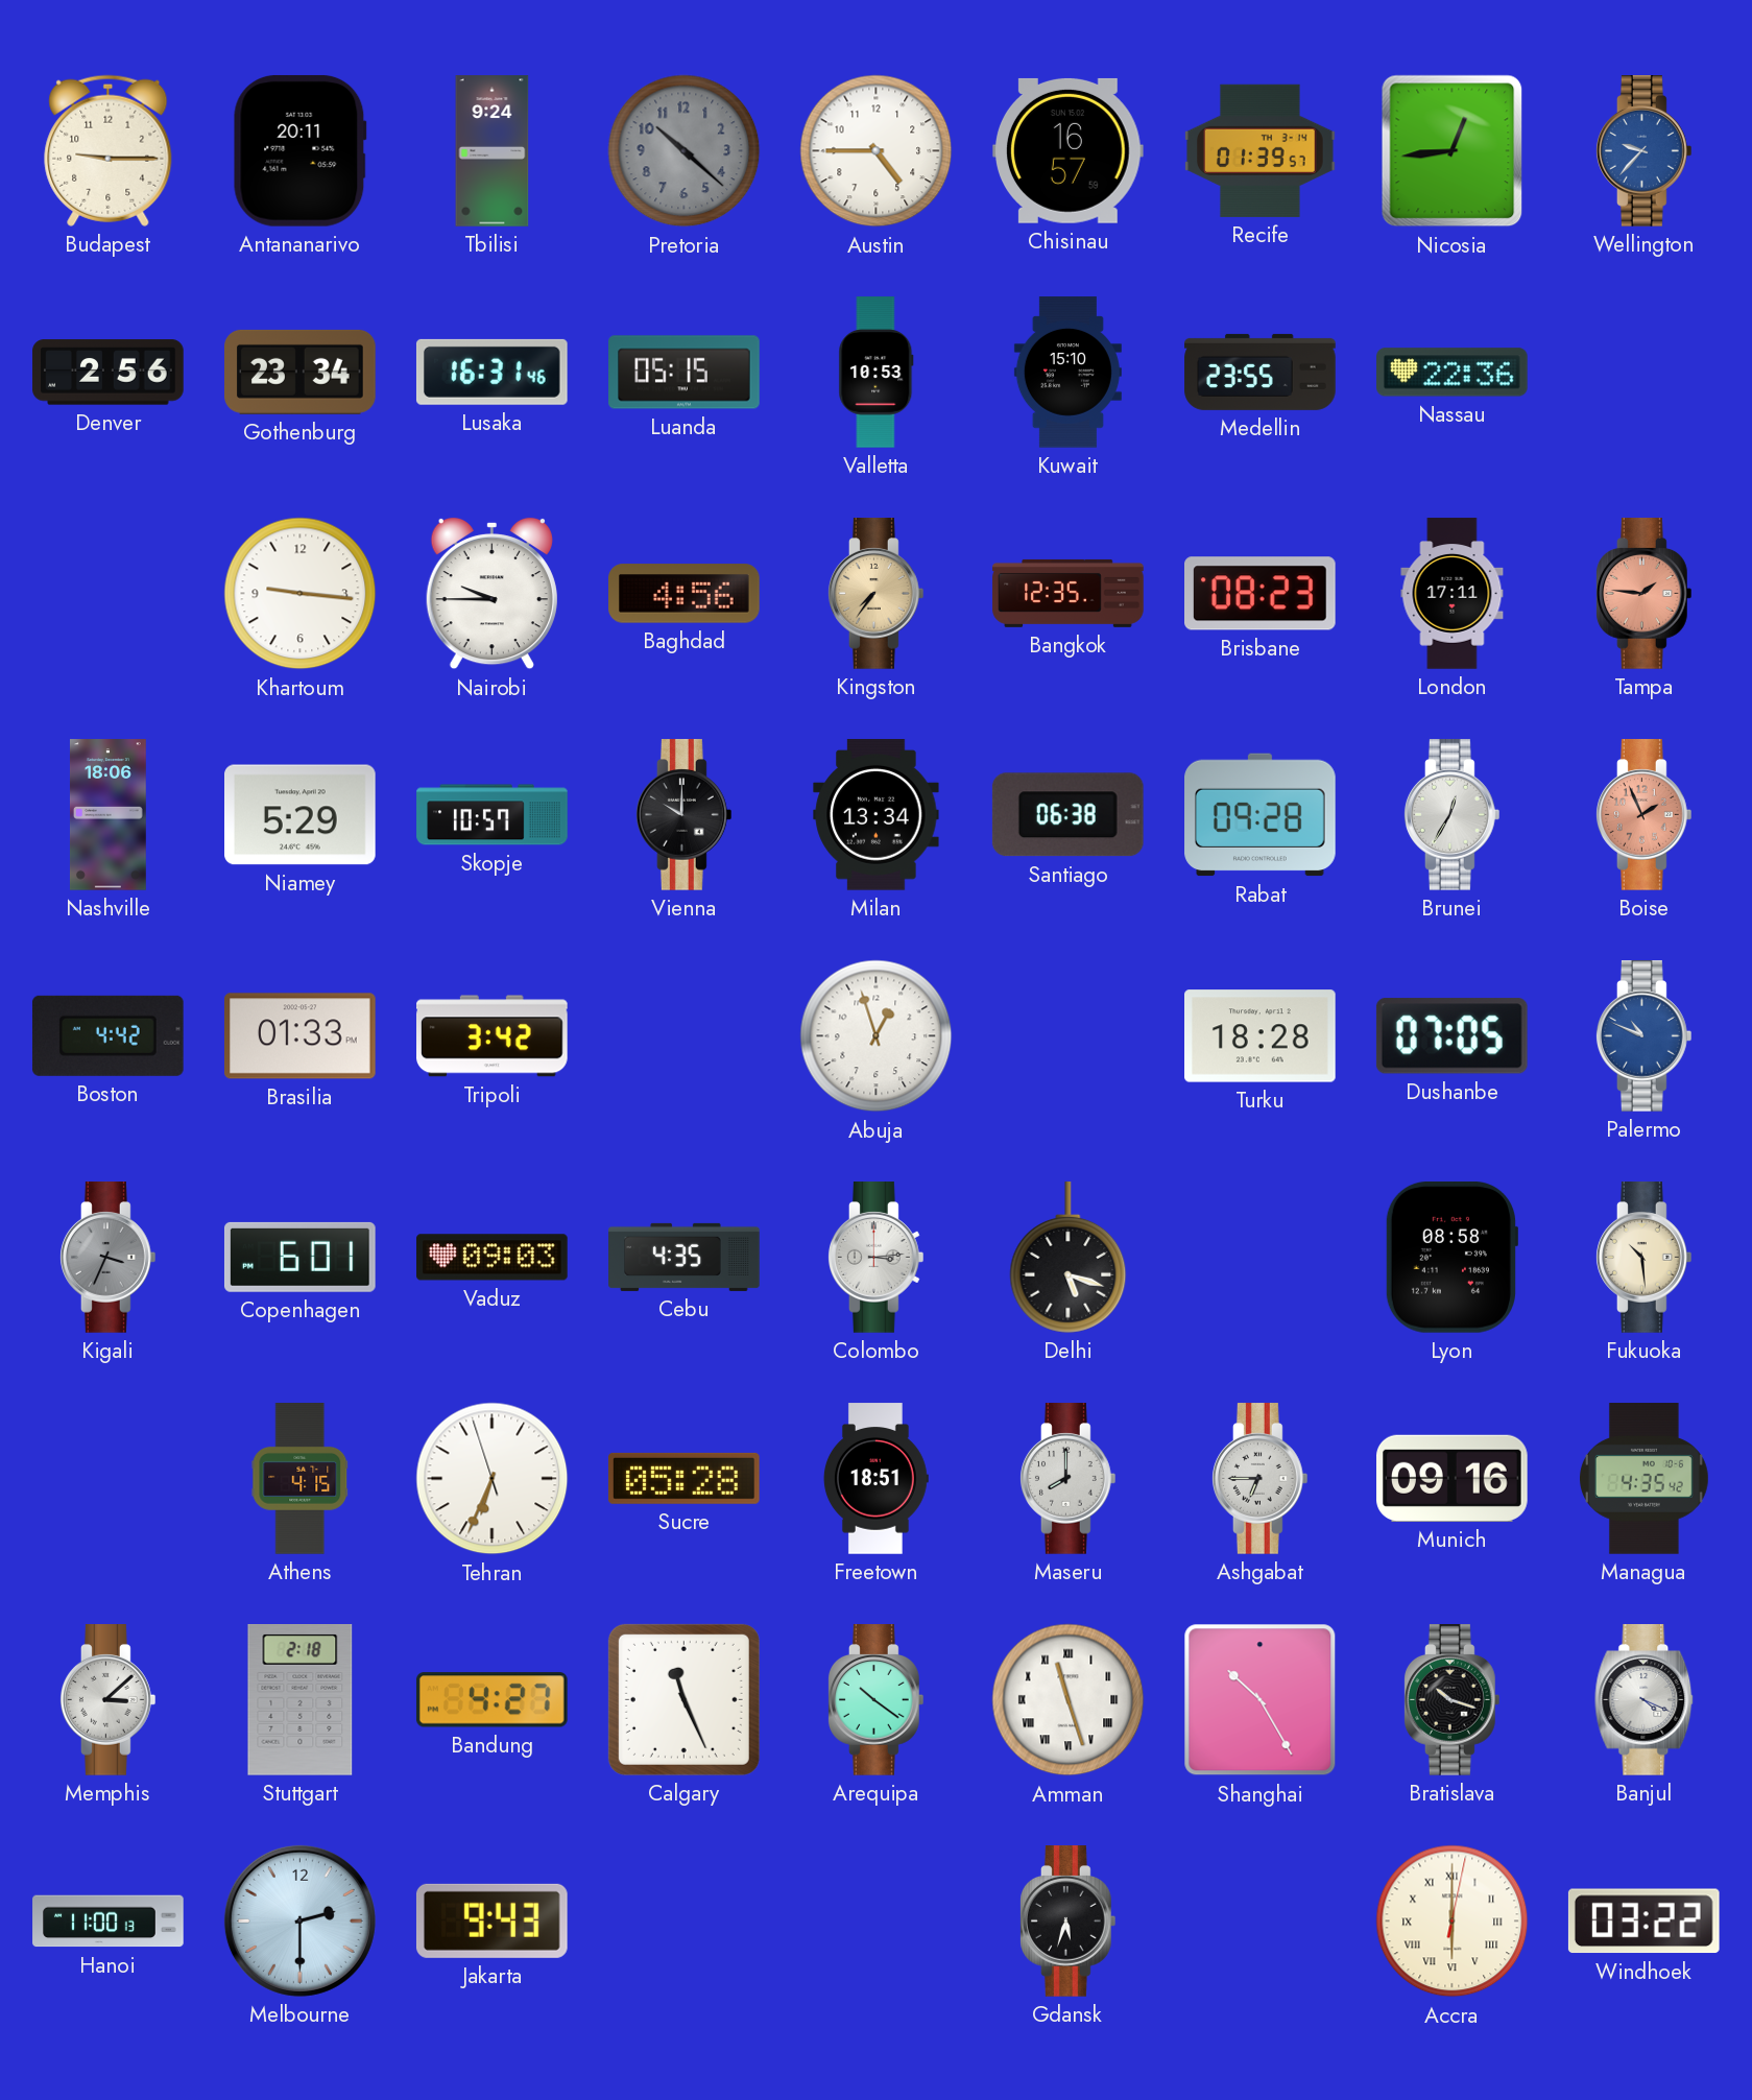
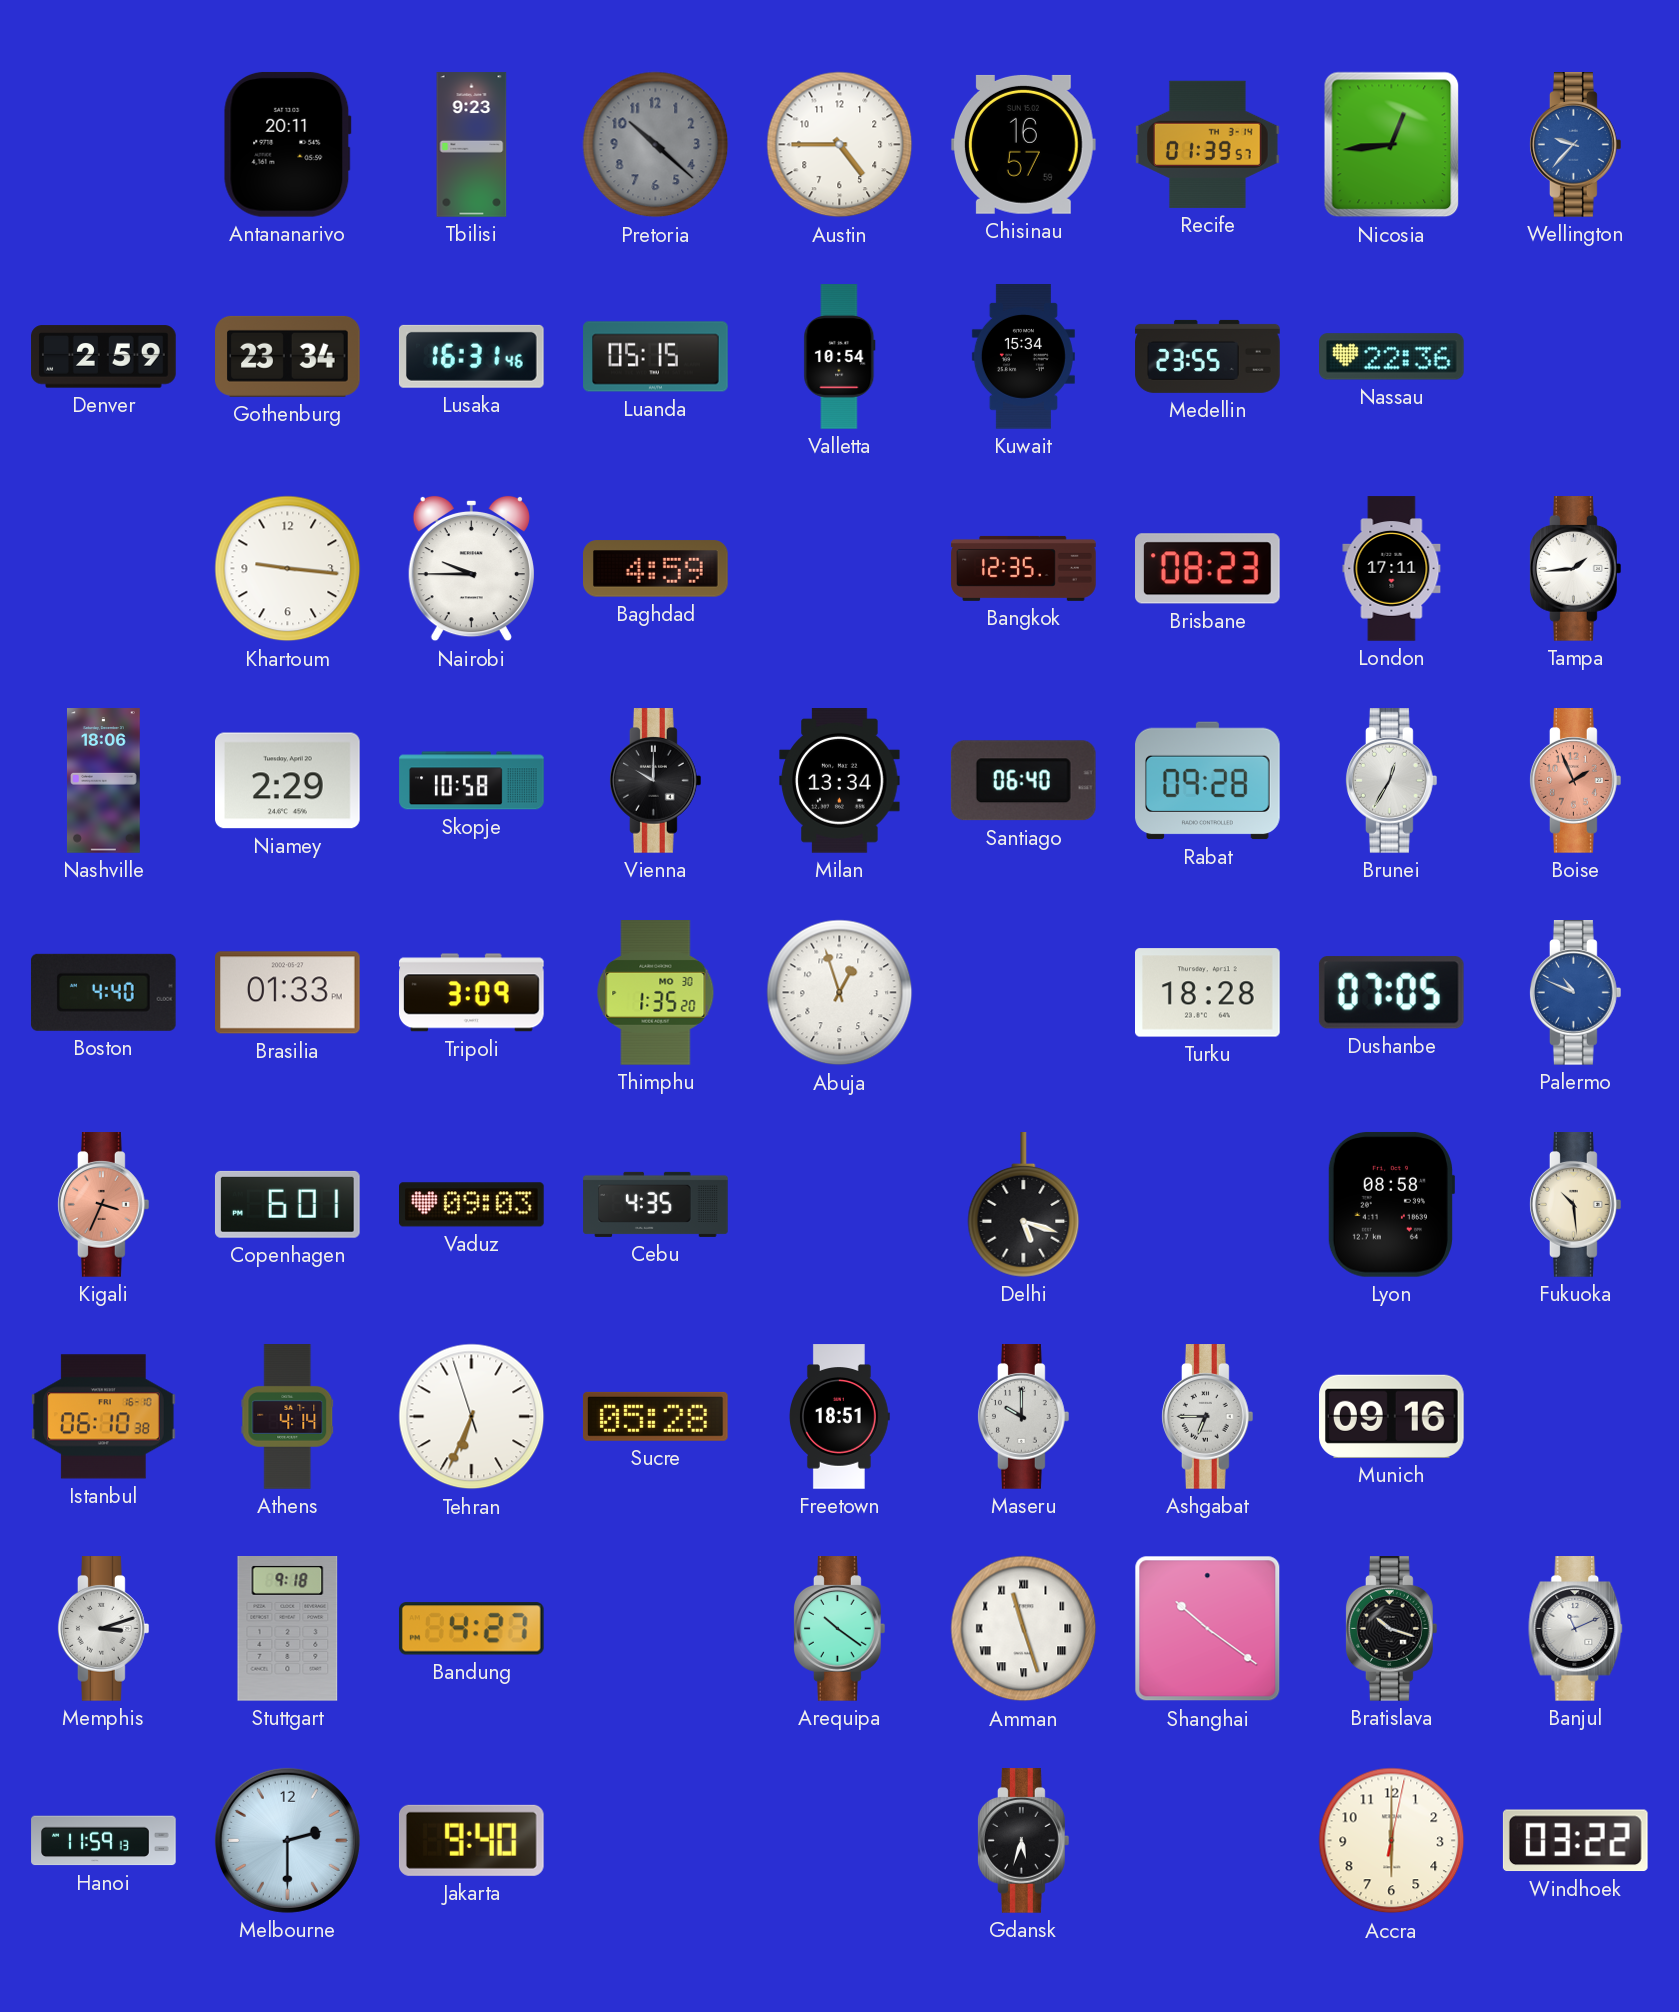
Budapest: 9:15 -> none
Tbilisi: 9:24 -> 9:23
Denver: 2:56 -> 2:59
Valletta: 10:53 -> 10:54
Kuwait: 15:10 -> 15:34
Baghdad: 4:56 -> 4:59
Kingston: 7:36 -> none
Tampa: 1:46 -> 1:44
Tampa dial: salmon -> white
Niamey: 5:29 -> 2:29
Skopje: 10:57 -> 10:58
Santiago: 06:38 -> 06:40
Boston: 4:42 -> 4:40
Tripoli: 3:42 -> 3:09
Thimphu: none -> 1:35
Kigali dial: grey -> salmon
Colombo: 3:14 -> none
Istanbul: none -> 06:10
Athens: 4:15 -> 4:14
Maseru: 8:00 -> 10:00
Managua: 4:35 -> none
Memphis: 3:08 -> 3:12
Stuttgart: 2:18 -> 9:18
Calgary: 11:26 -> none
Shanghai: 10:25 -> 10:21
Banjul: 4:19 -> 11:11
Hanoi: 11:00 -> 11:59
Jakarta: 9:43 -> 9:40
Accra numerals: Roman -> Arabic
